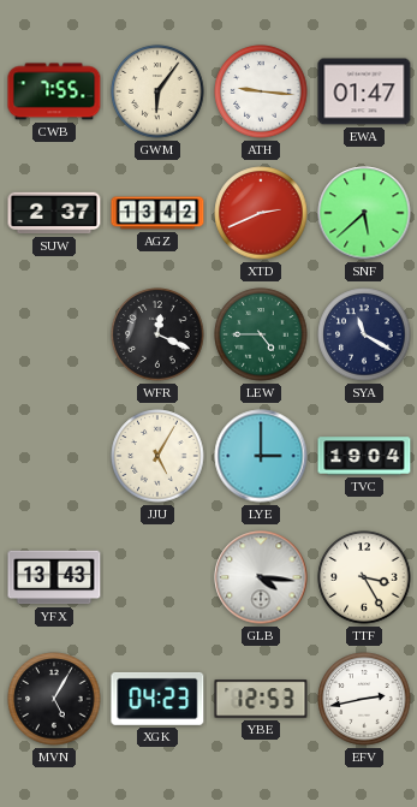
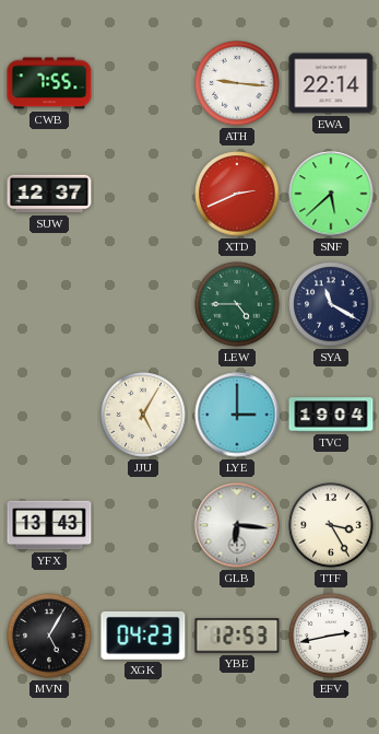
GWM: 6:06 -> none
EWA: 01:47 -> 22:14
SUW: 2:37 -> 12:37
AGZ: 13:42 -> none
WFR: 12:19 -> none
GLB: 4:16 -> 6:16
